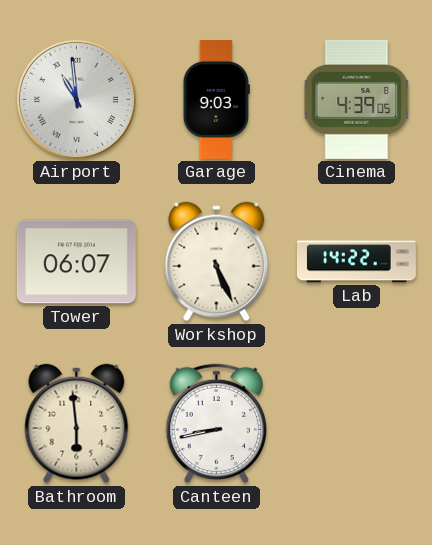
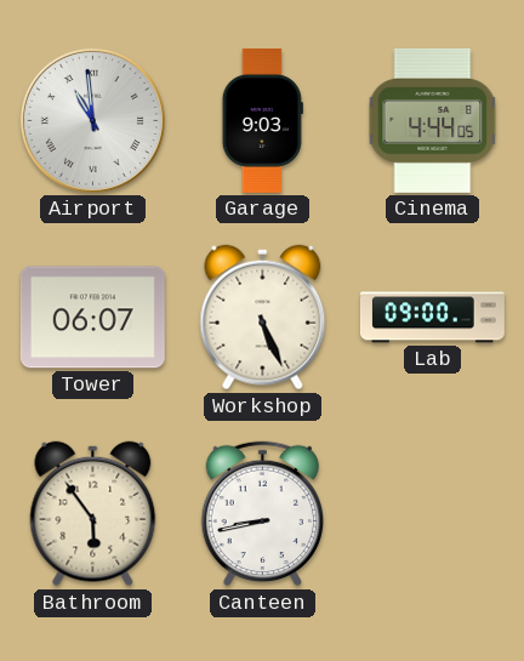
Cinema: 4:39 -> 4:44
Lab: 14:22 -> 09:00
Bathroom: 5:59 -> 5:54
